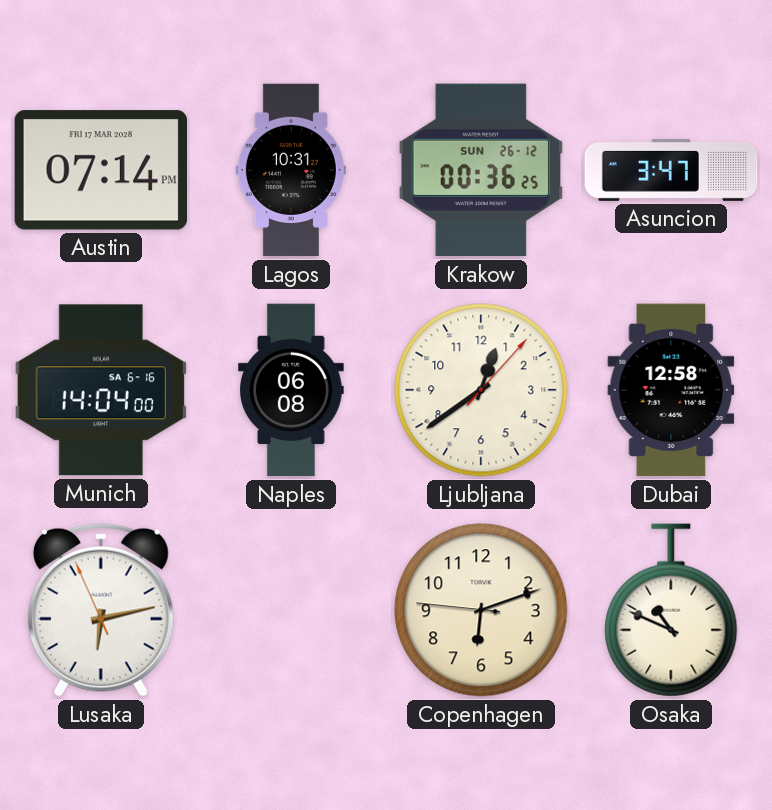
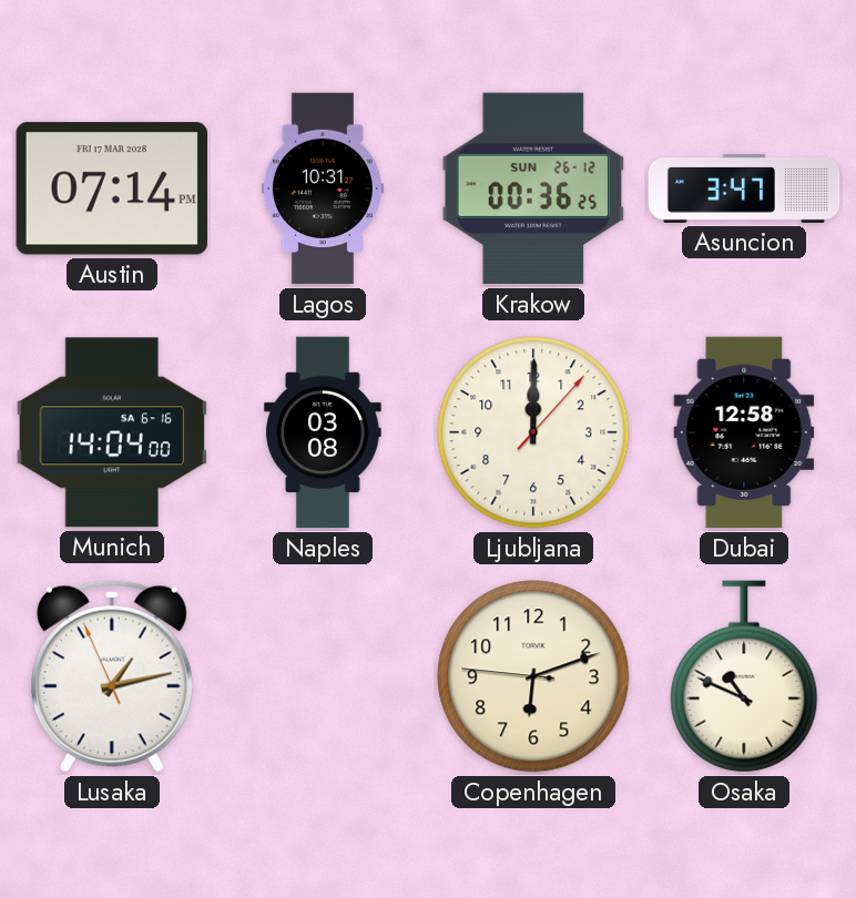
Naples: 06:08 -> 03:08
Ljubljana: 12:39 -> 12:00
Lusaka: 6:12 -> 1:12
